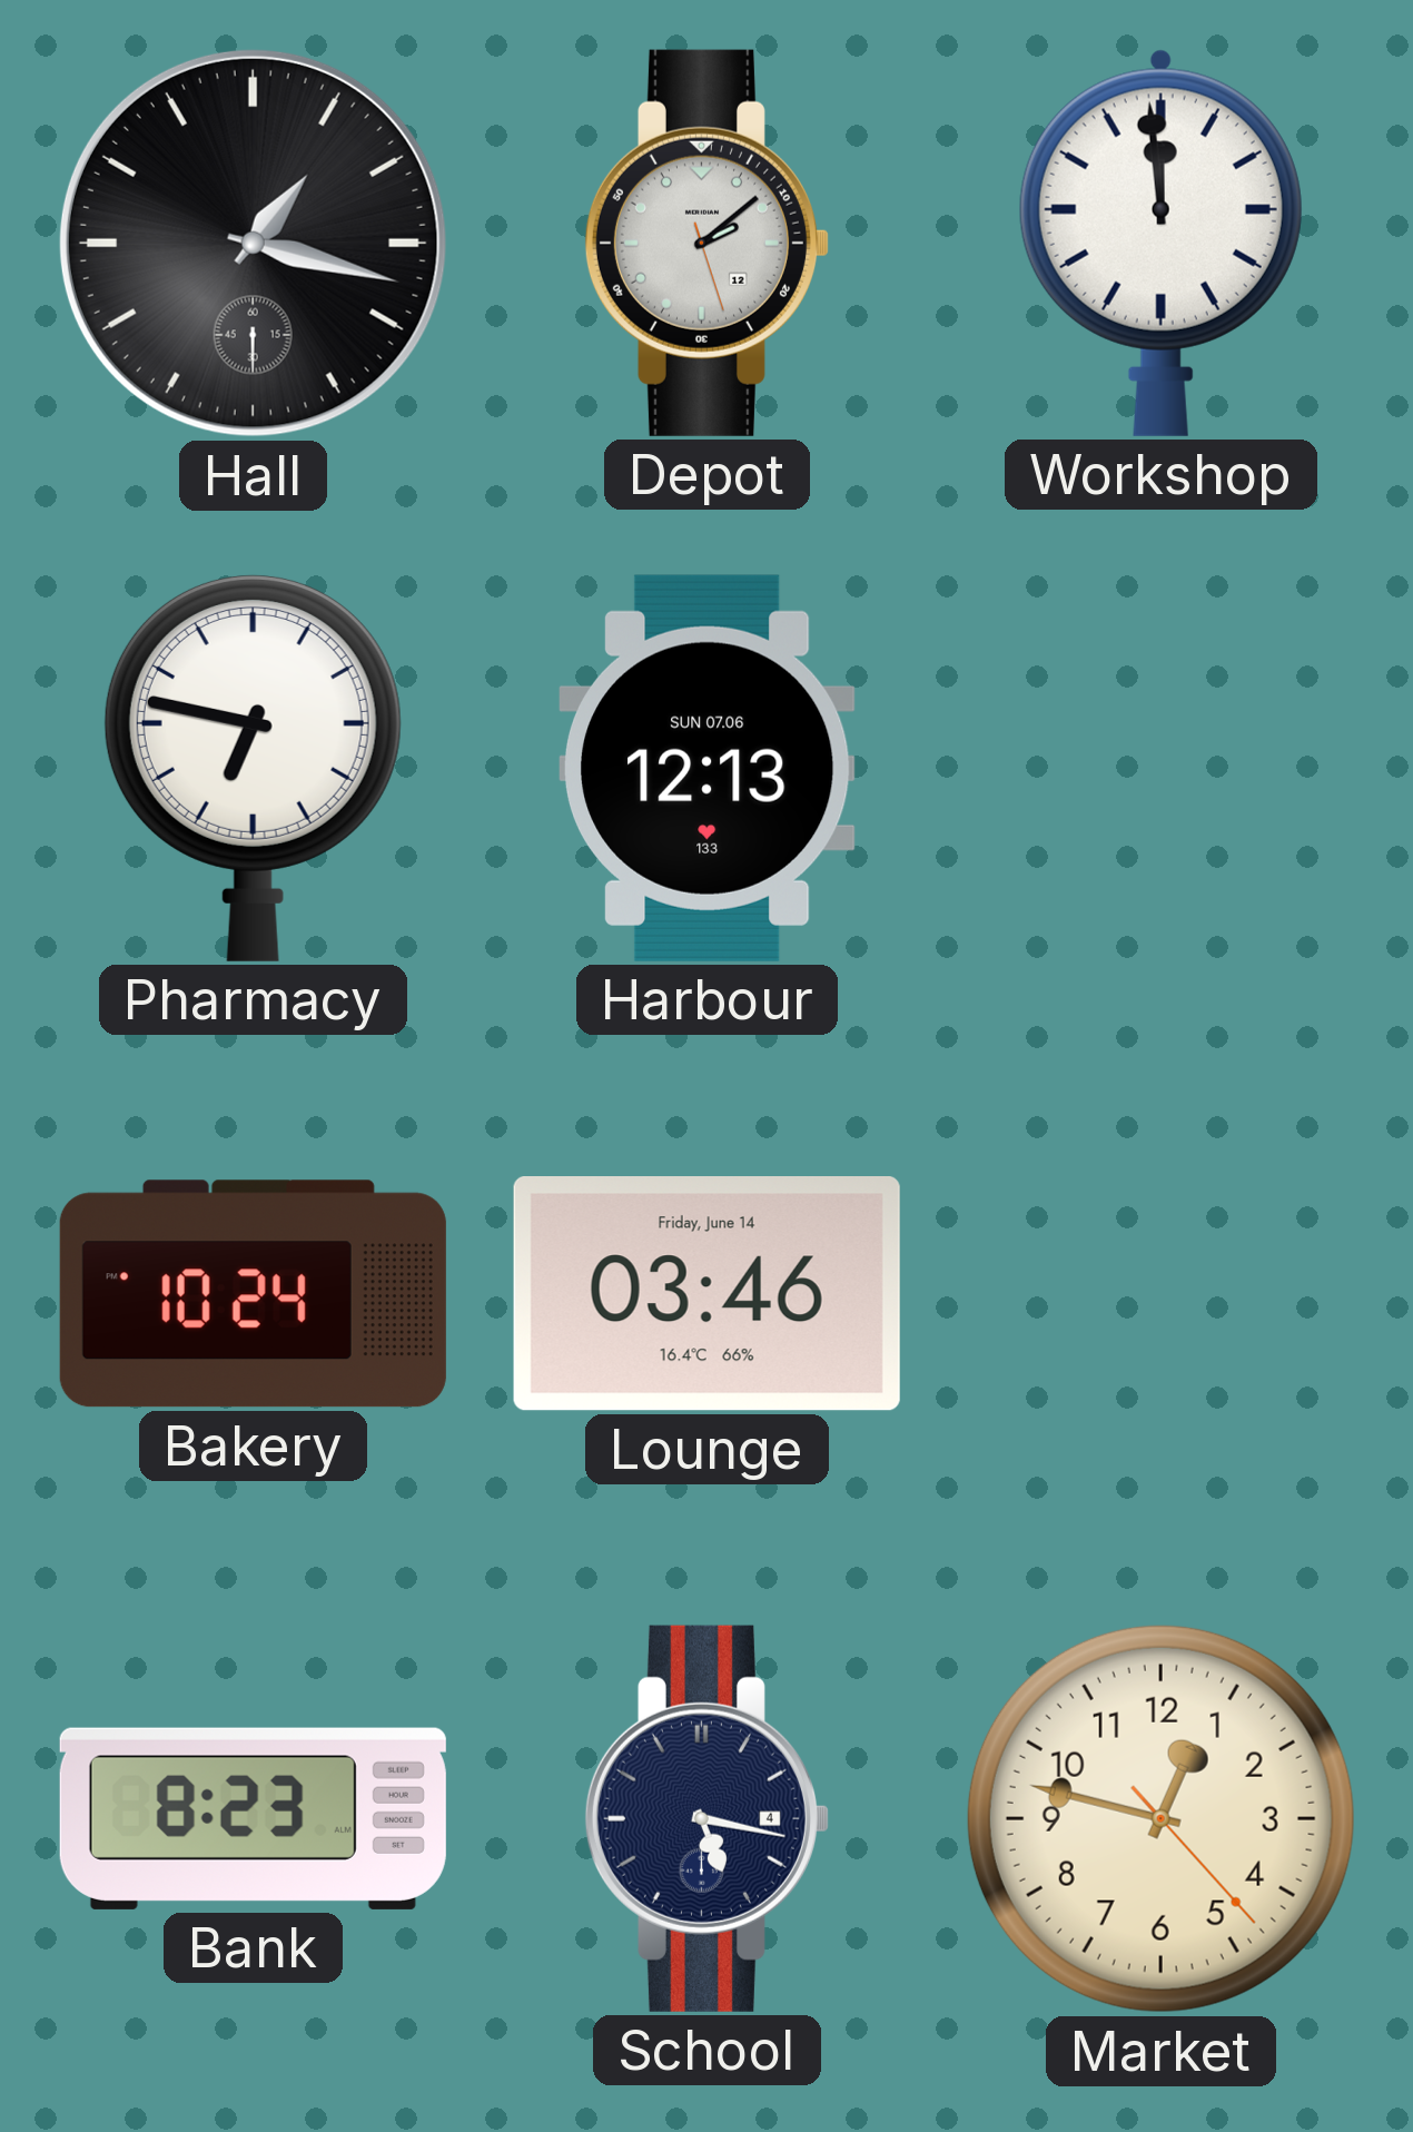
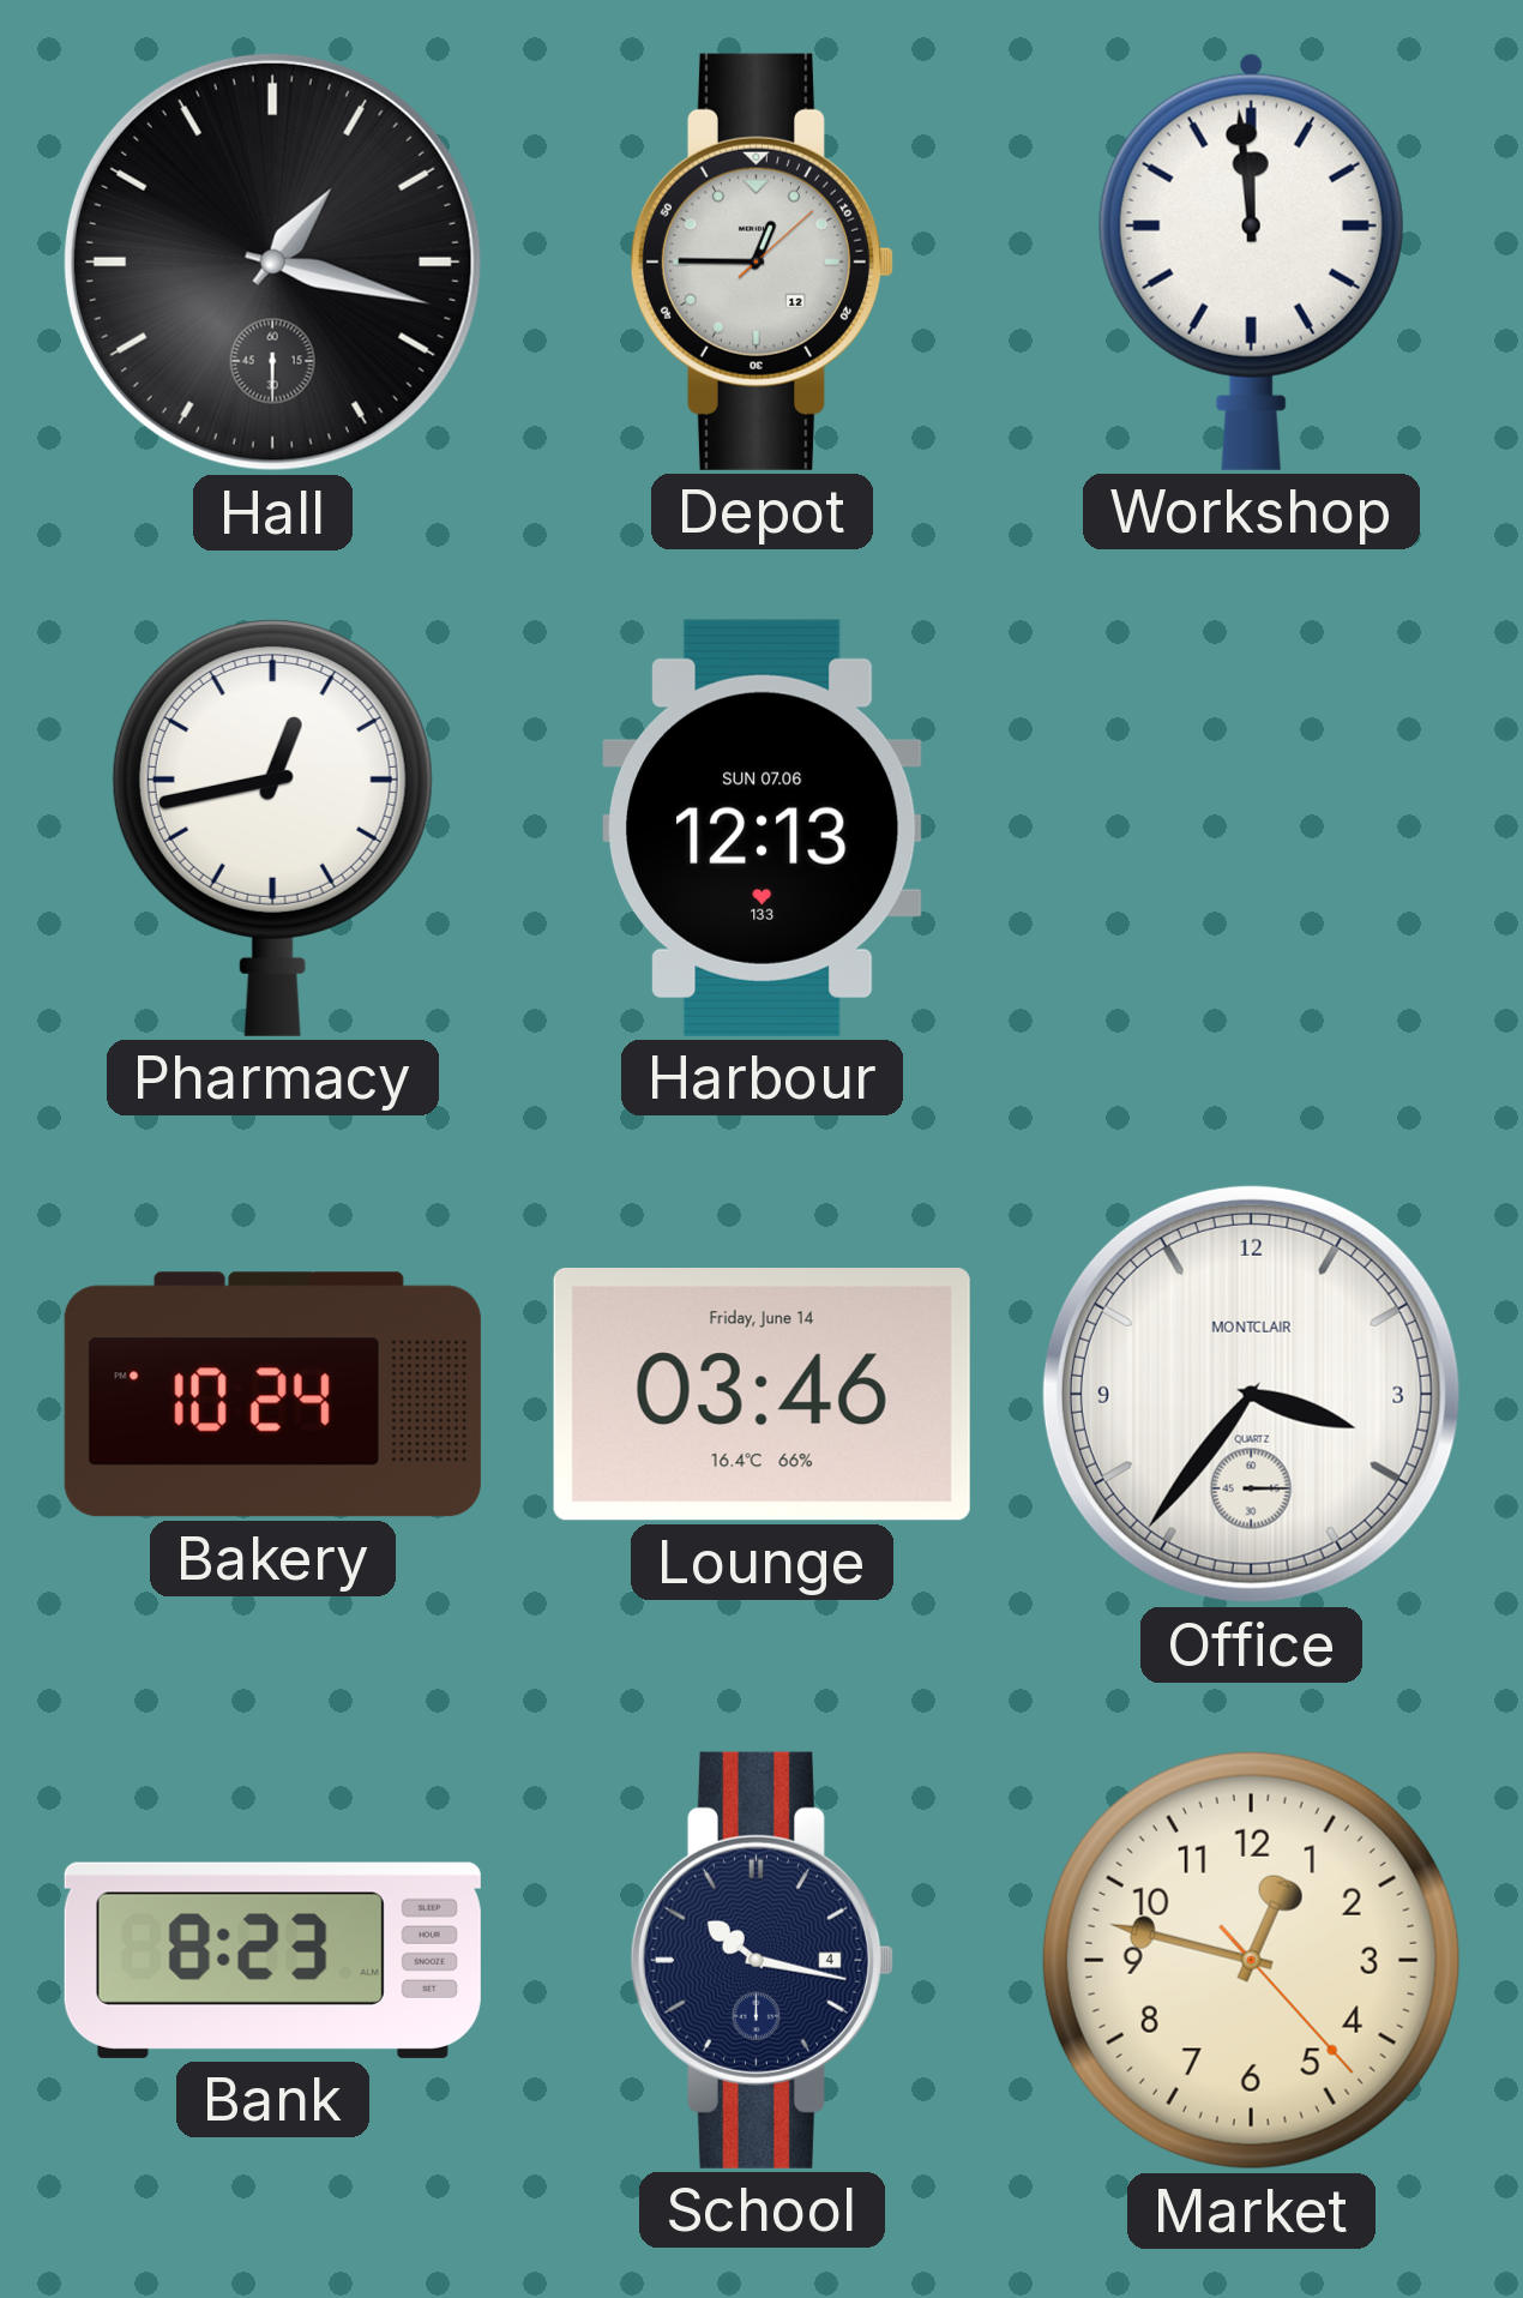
Depot: 2:08 -> 12:45
Pharmacy: 6:47 -> 12:43
Office: none -> 3:36
School: 5:17 -> 10:17
